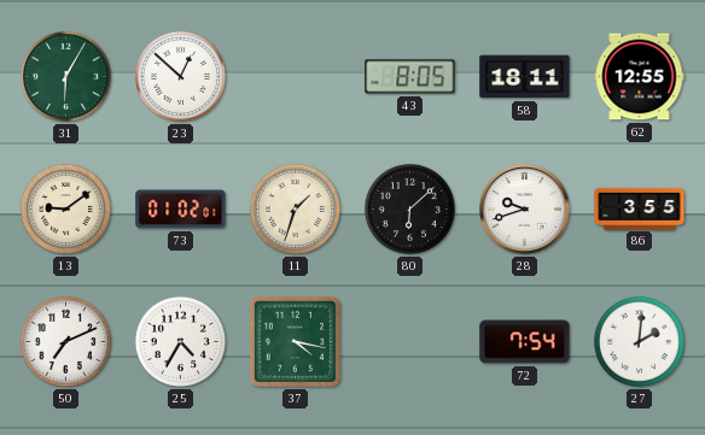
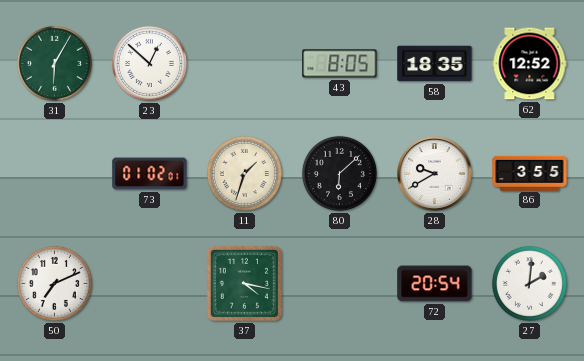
58: 18:11 -> 18:35
62: 12:55 -> 12:52
13: 9:09 -> none
28: 9:42 -> 9:40
25: 4:35 -> none
72: 7:54 -> 20:54
